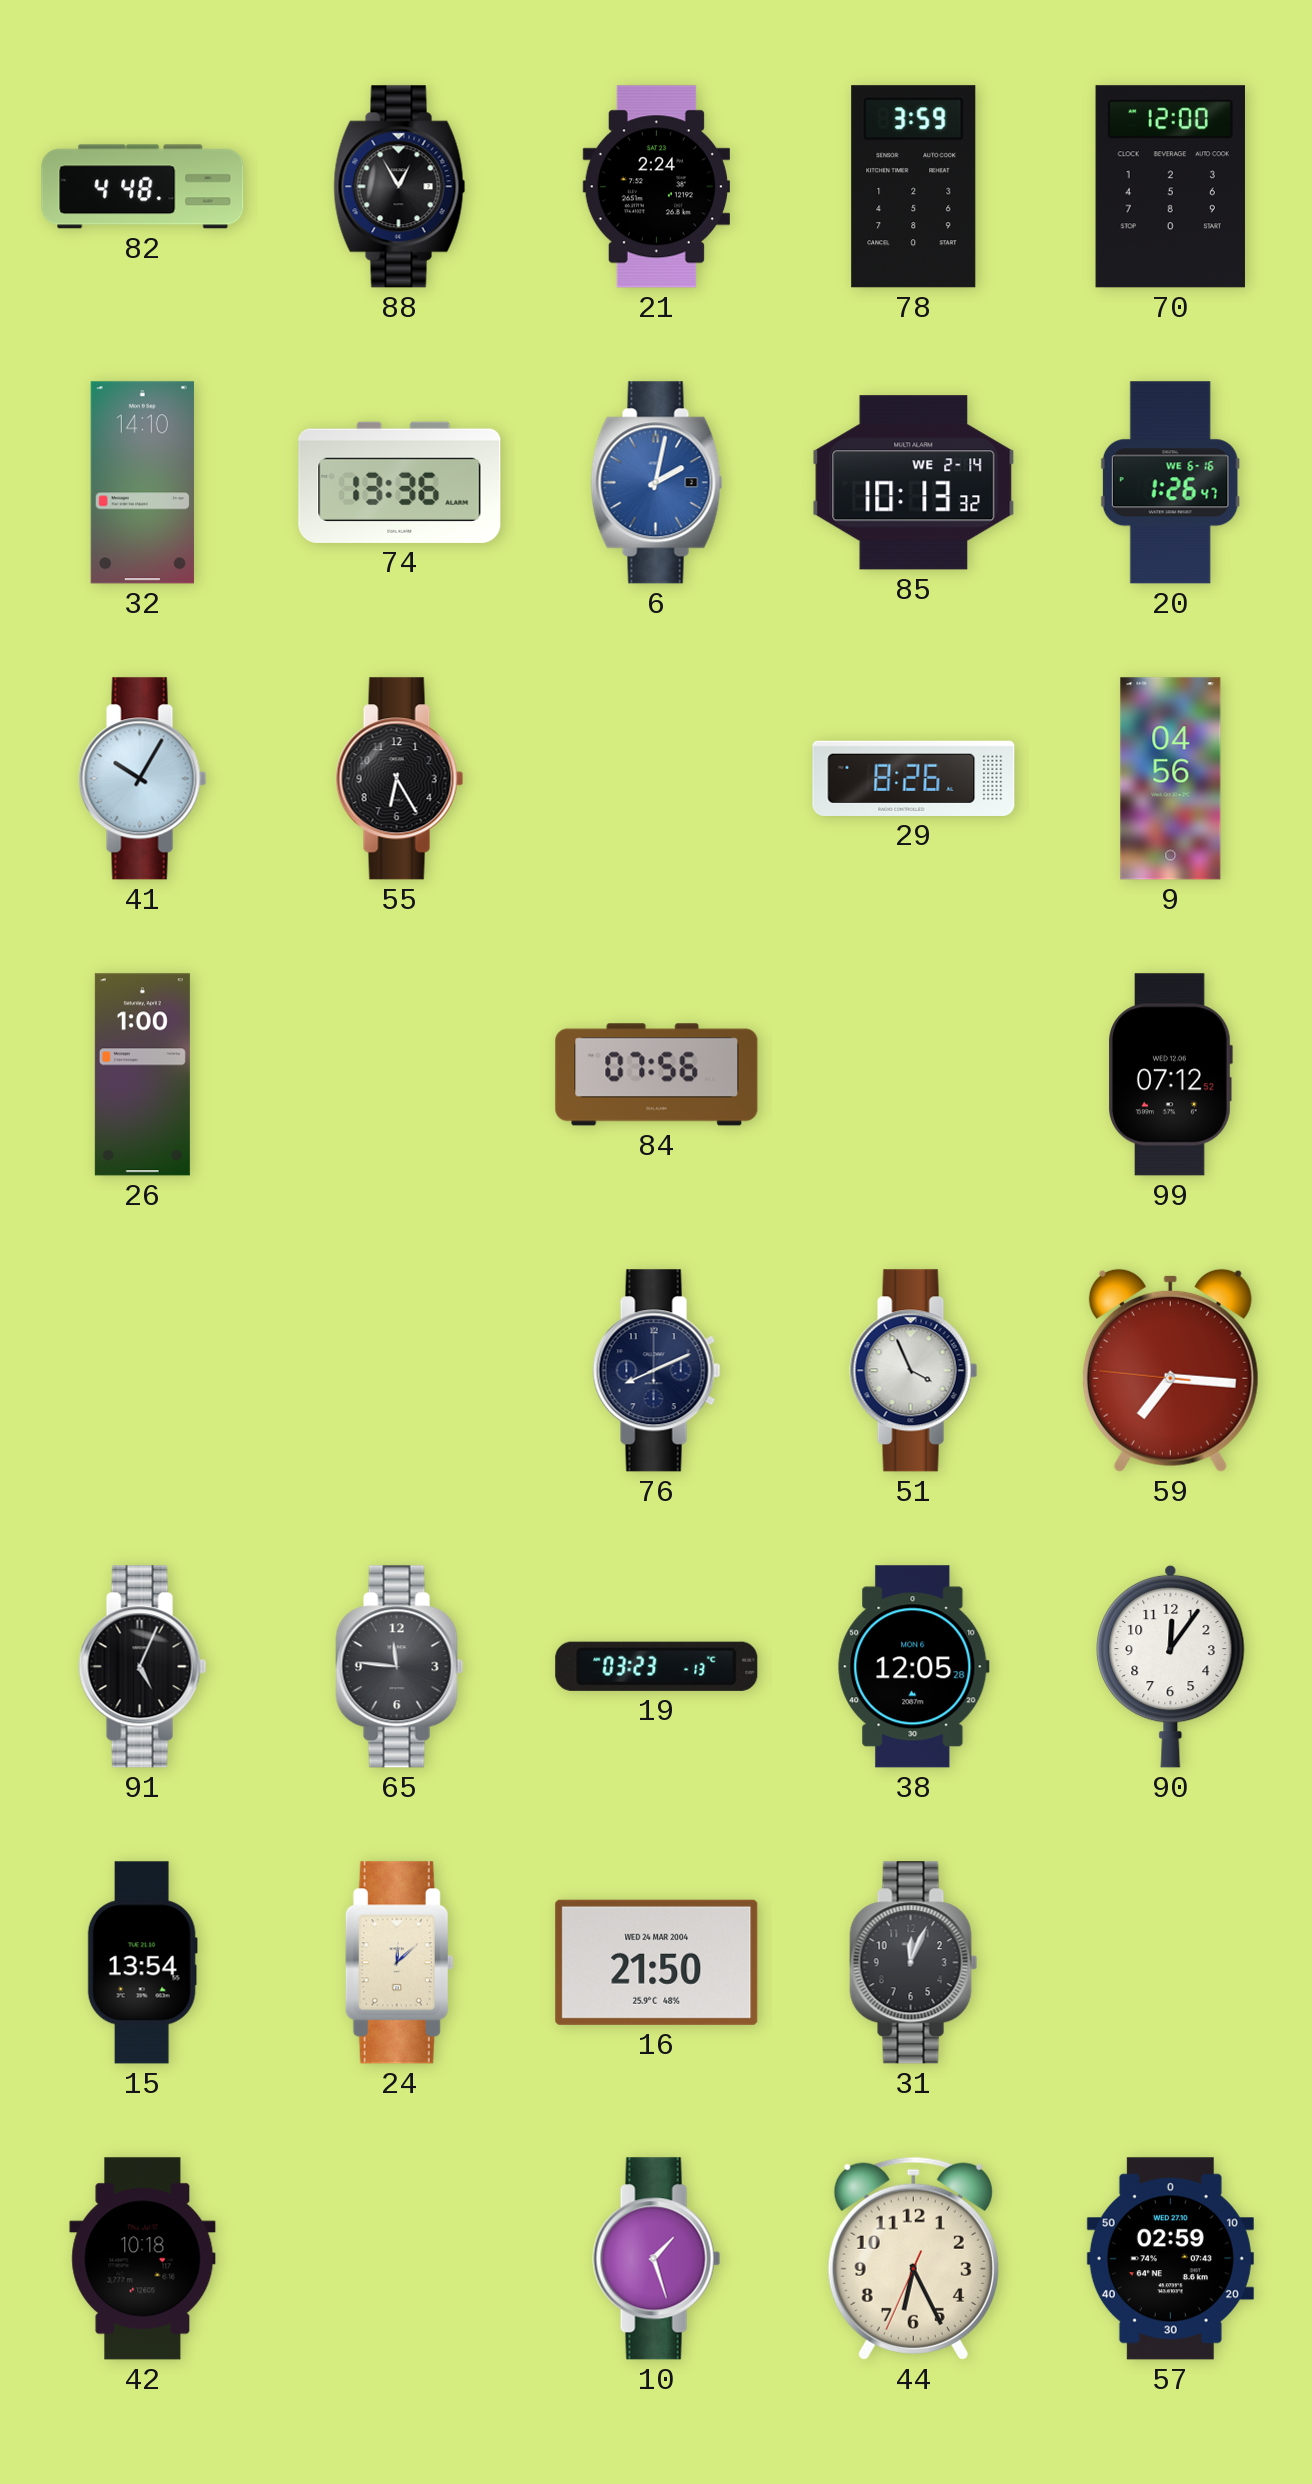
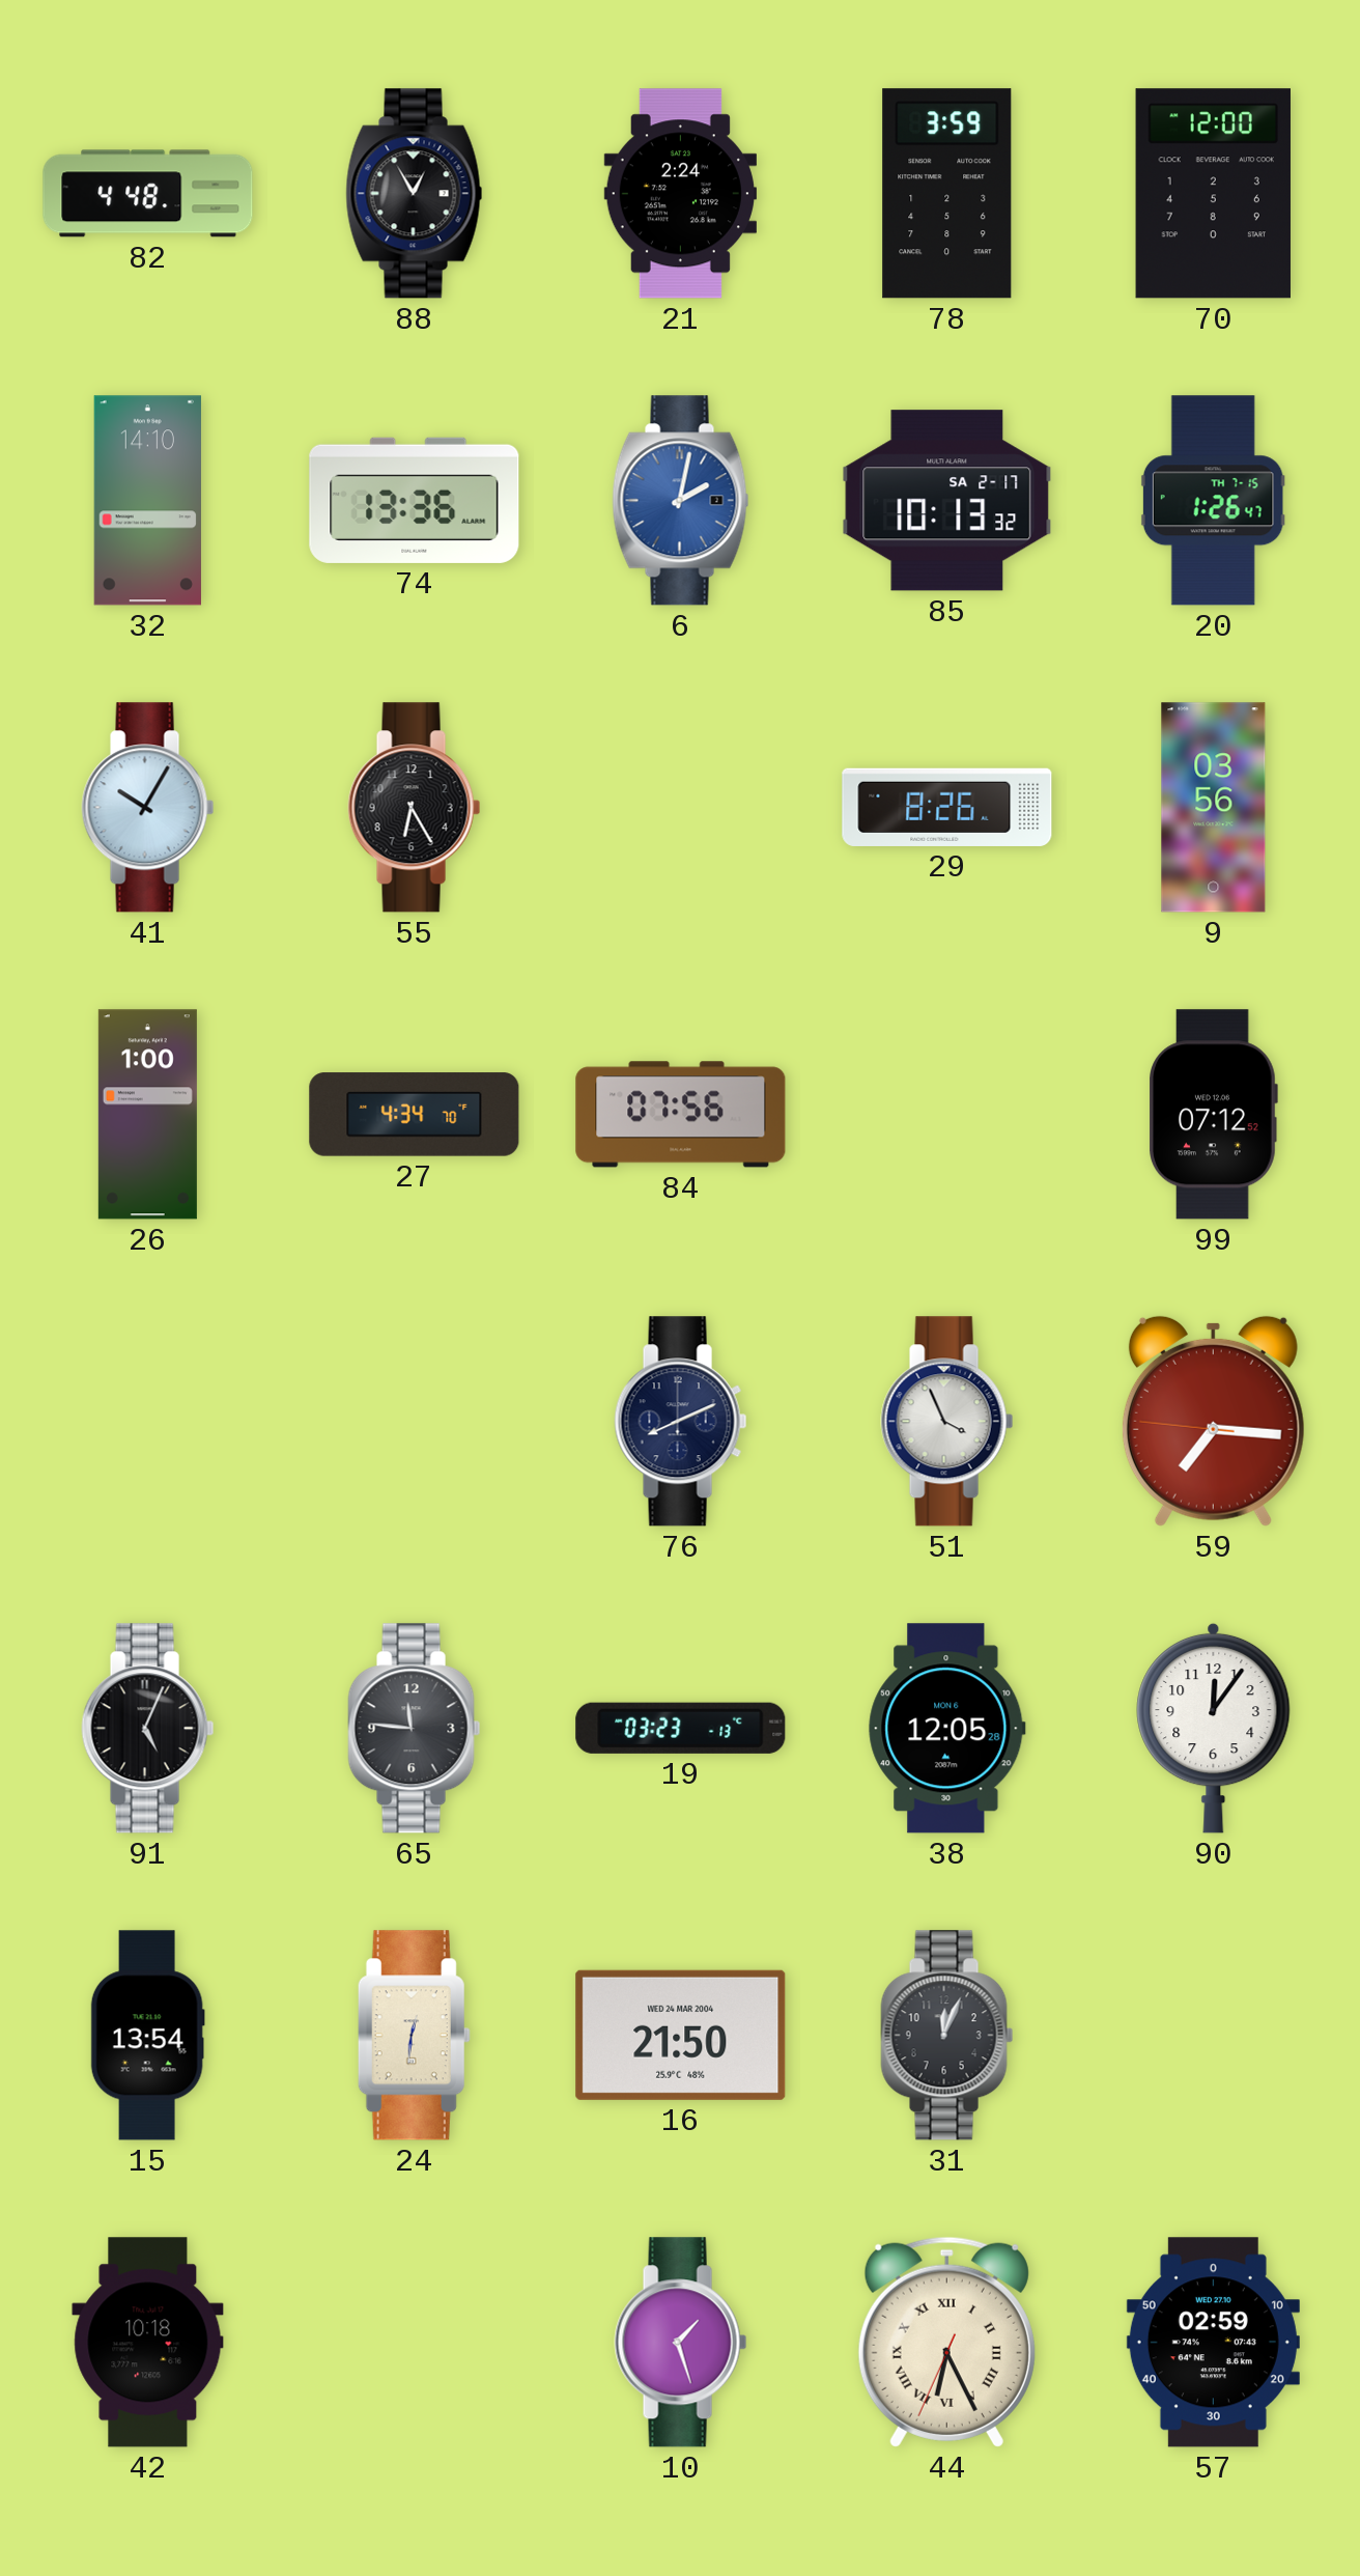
85 date: WE 2-14 -> SA 2-17
20 date: WE 6-16 -> TH 7-15
9: 04:56 -> 03:56
27: none -> 4:34
24: 12:08 -> 12:31
44 numerals: Arabic -> Roman
